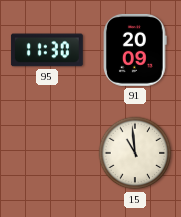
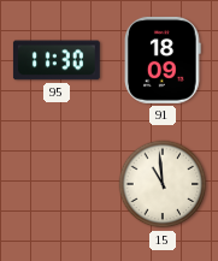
91: 20:09 -> 18:09
